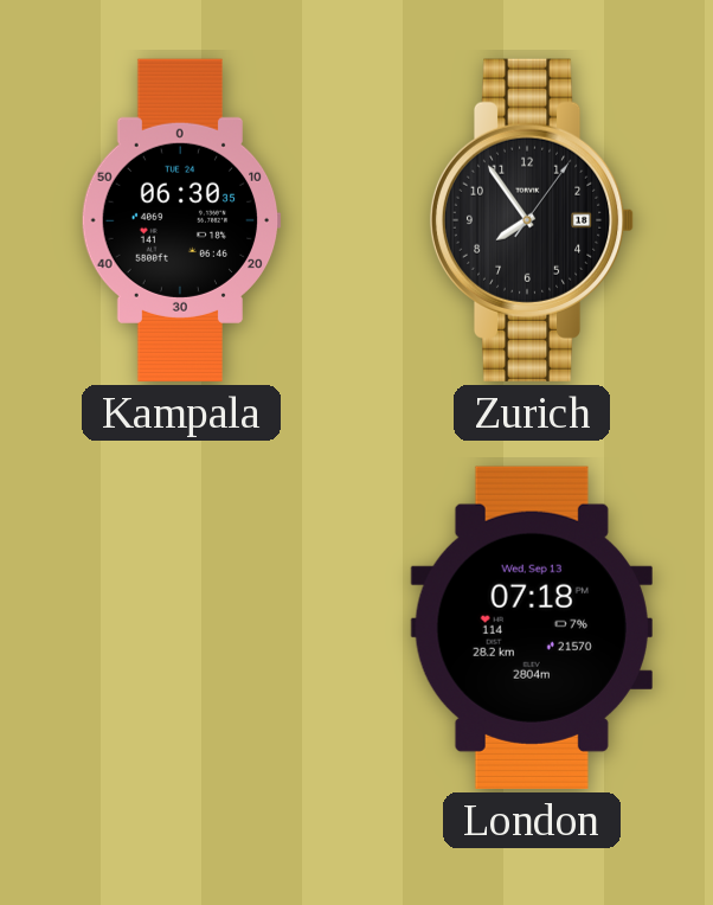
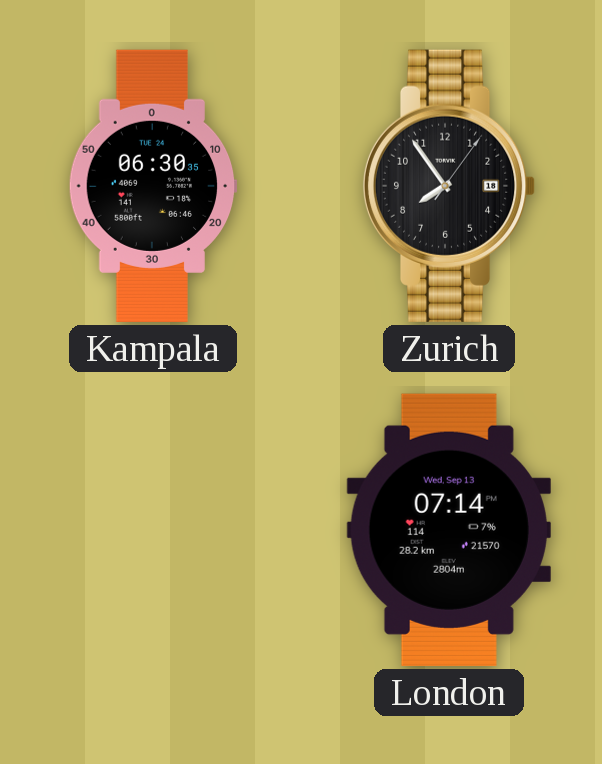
London: 07:18 -> 07:14
